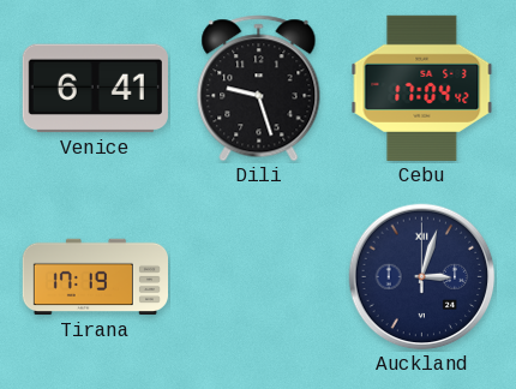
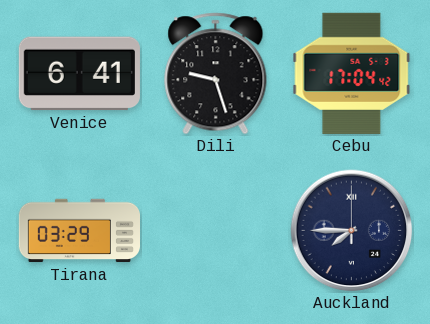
Tirana: 17:19 -> 03:29
Auckland: 3:03 -> 7:45
